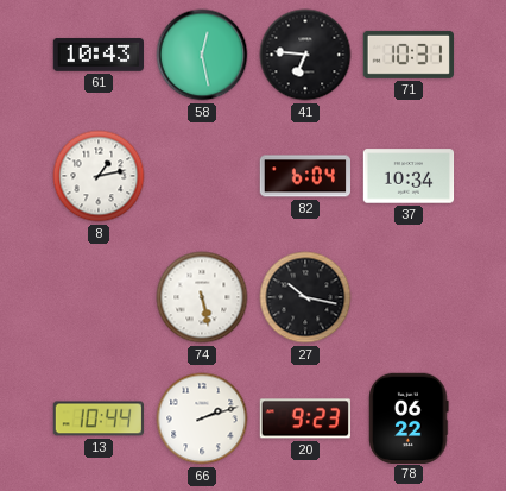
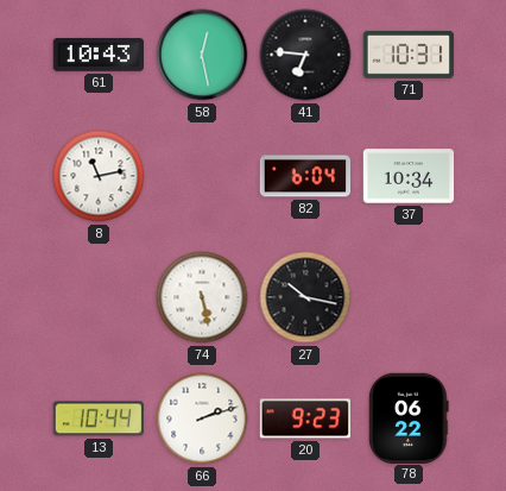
8: 1:13 -> 11:13
